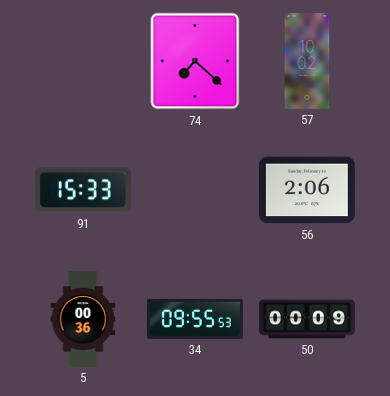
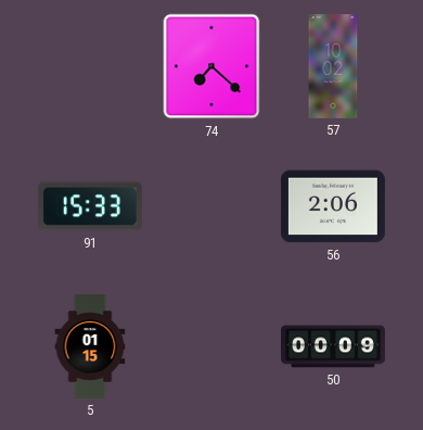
5: 00:36 -> 01:15
34: 09:55 -> none
